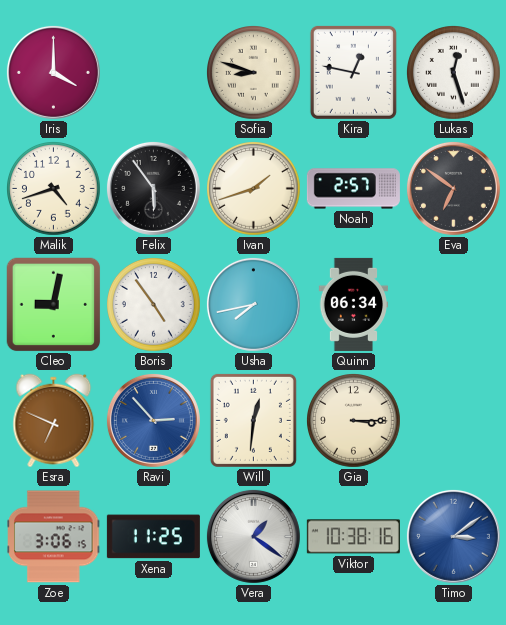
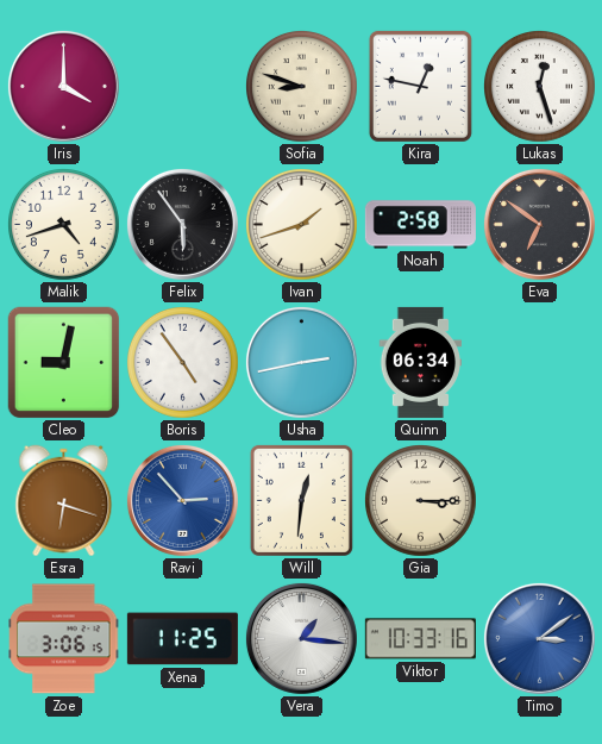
Noah: 2:57 -> 2:58
Usha: 7:43 -> 2:43
Esra: 6:49 -> 6:18
Vera: 1:21 -> 1:16
Viktor: 10:38 -> 10:33
